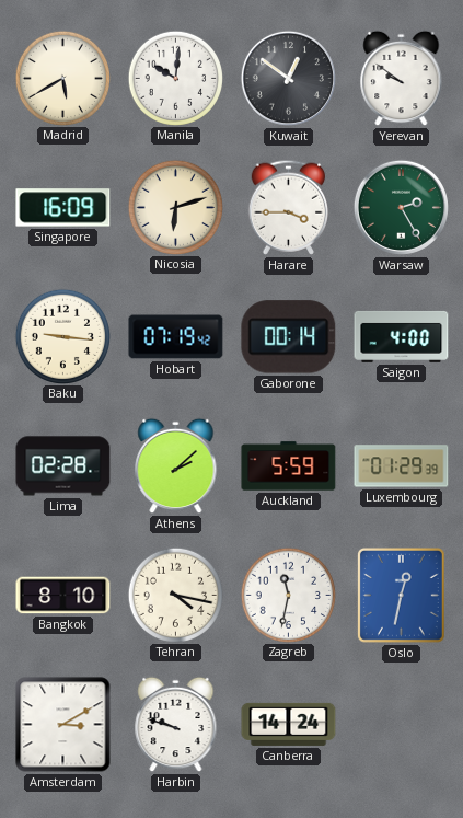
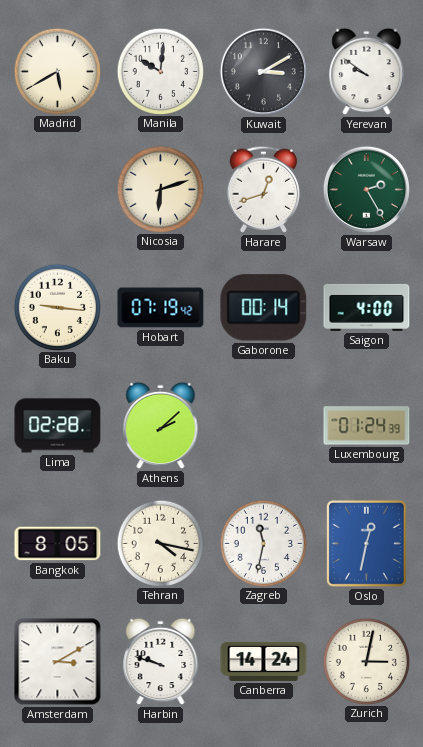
Kuwait: 12:51 -> 3:10
Singapore: 16:09 -> none
Harare: 3:45 -> 12:42
Auckland: 5:59 -> none
Luxembourg: 01:29 -> 01:24
Bangkok: 8:10 -> 8:05
Zurich: none -> 3:02
